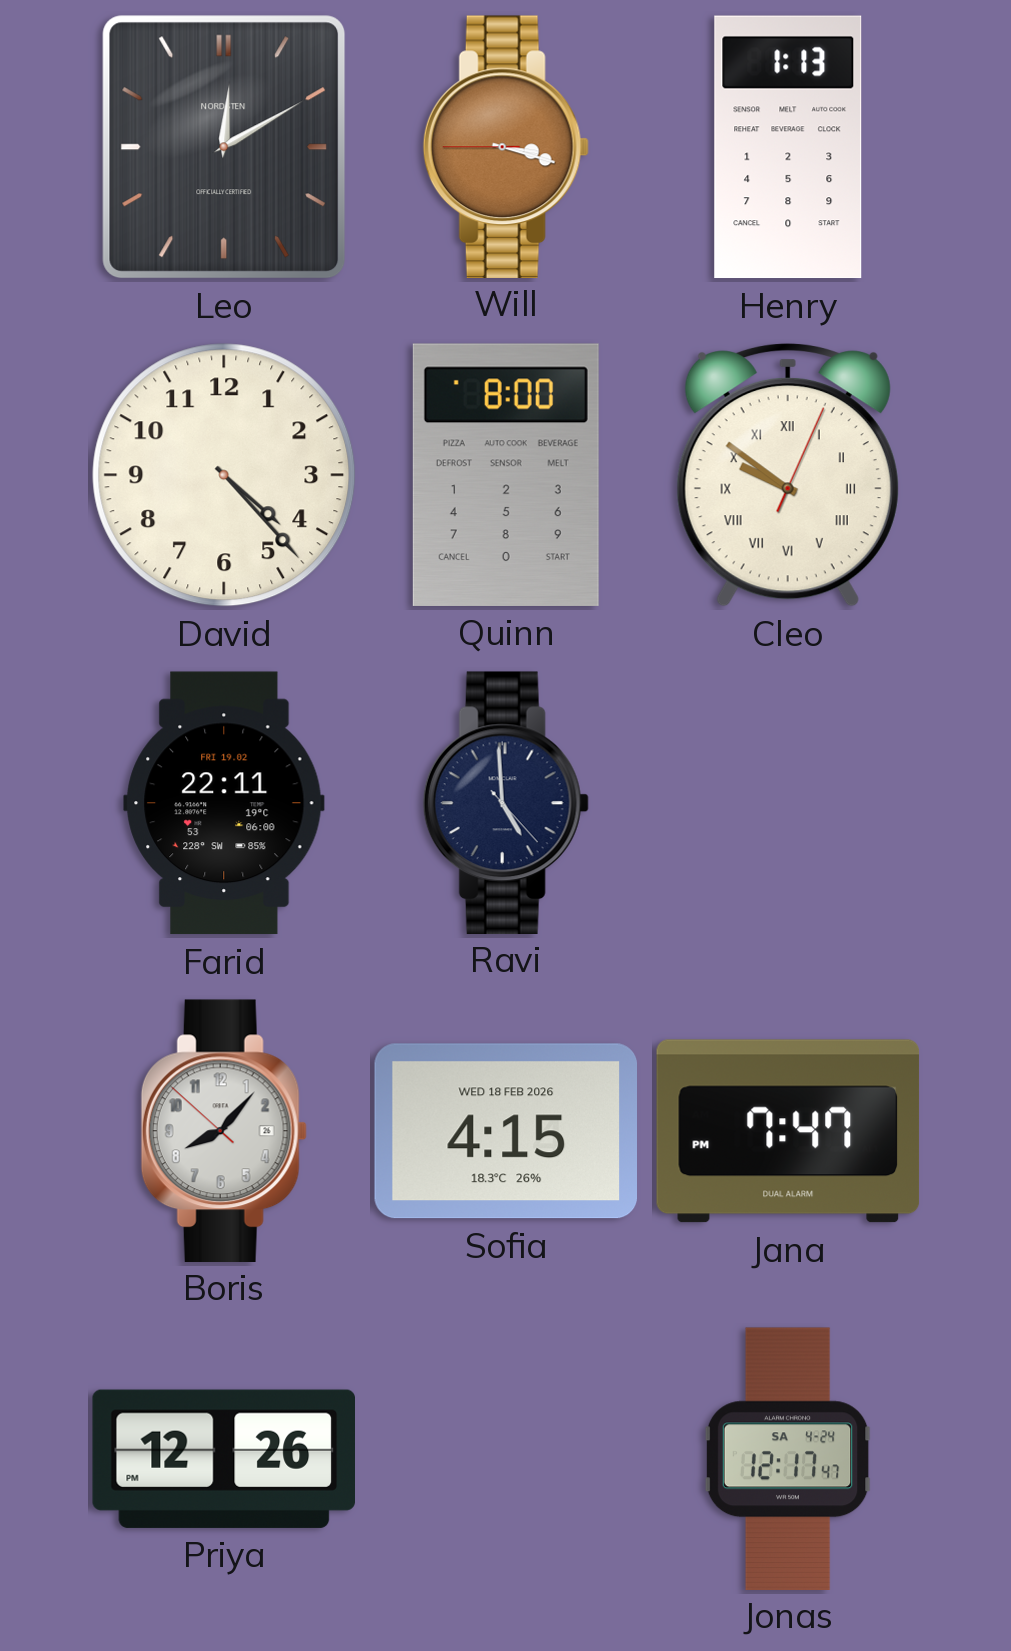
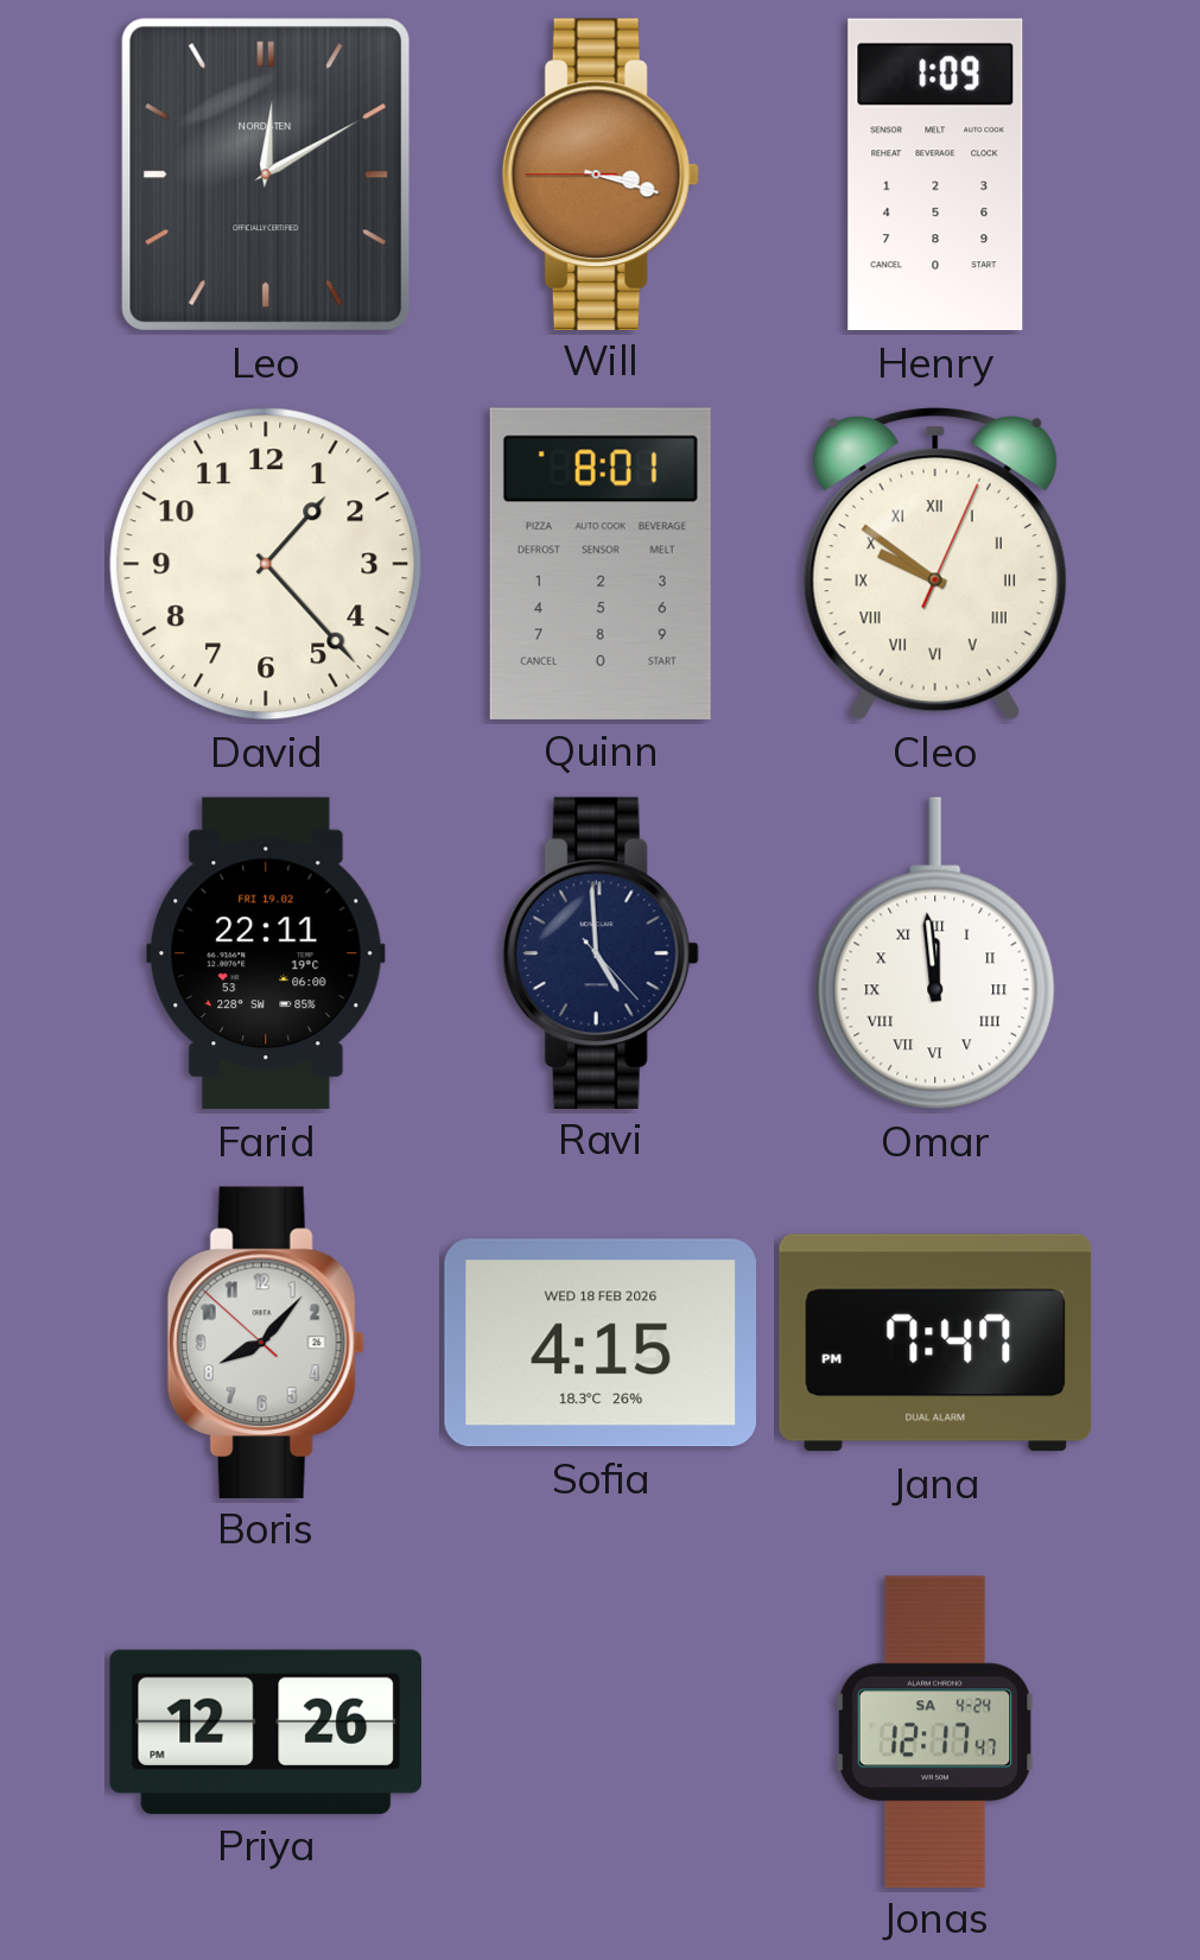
Henry: 1:13 -> 1:09
David: 4:23 -> 1:23
Quinn: 8:00 -> 8:01
Omar: none -> 11:59
